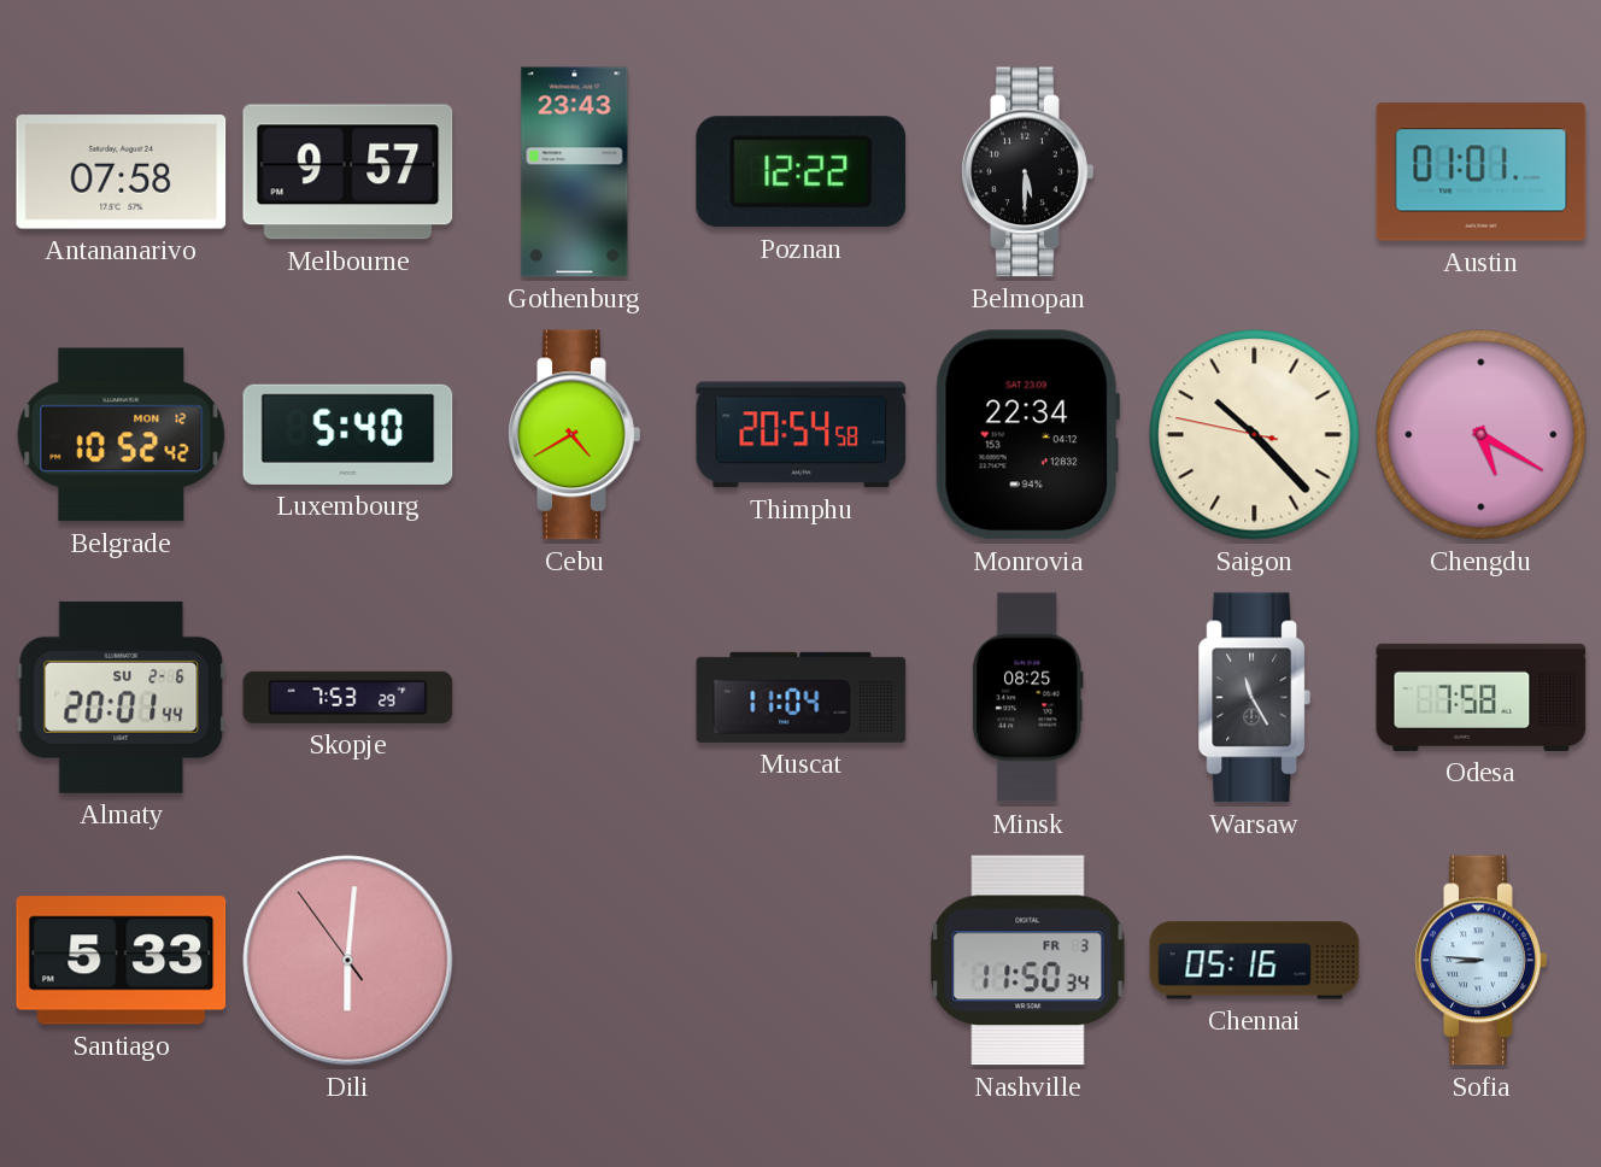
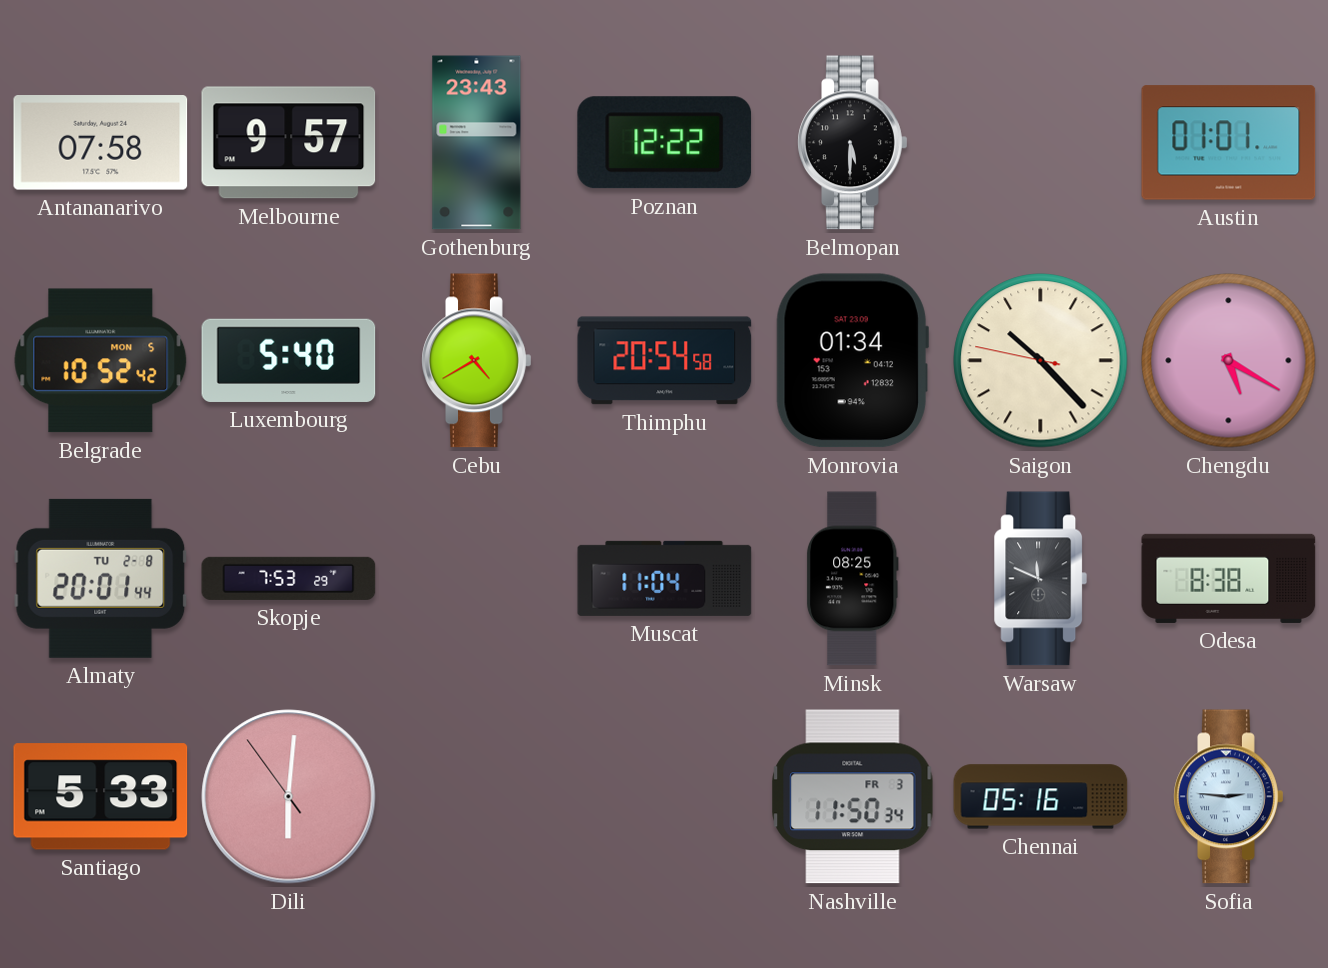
Belgrade date: MON 12 -> MON 5
Monrovia: 22:34 -> 01:34
Almaty date: SU 2-6 -> TU 2-8
Warsaw: 11:25 -> 11:49
Odesa: 7:58 -> 8:38
Sofia: 8:46 -> 2:46
